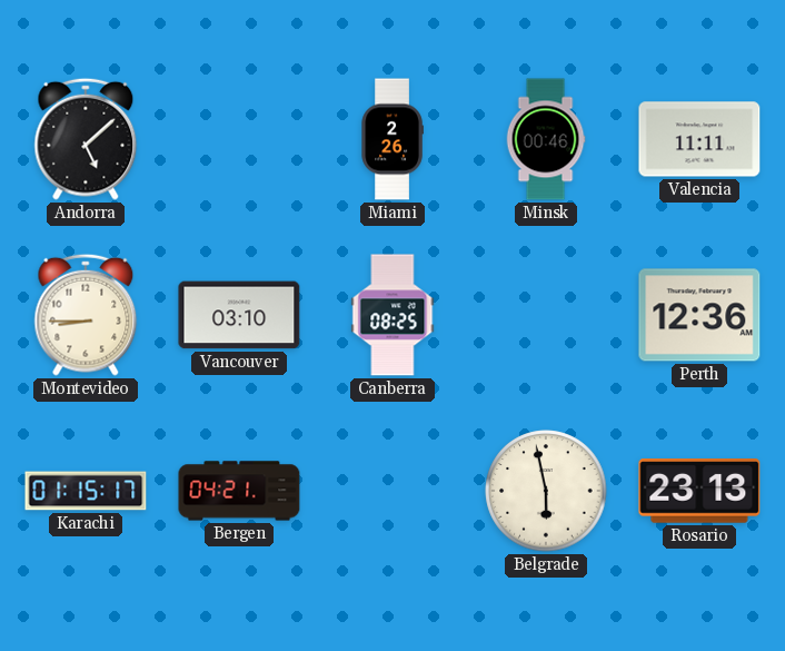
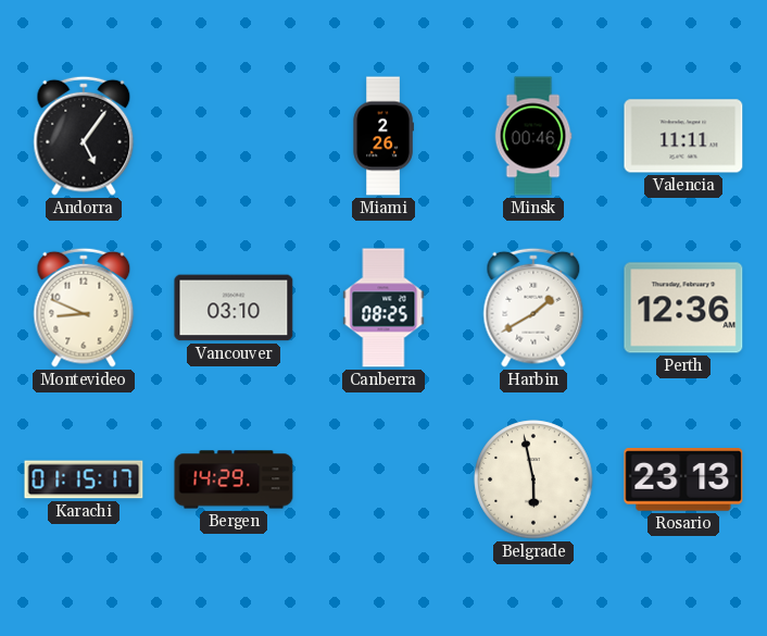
Andorra: 5:08 -> 5:06
Montevideo: 8:45 -> 8:49
Harbin: none -> 1:40
Bergen: 04:21 -> 14:29
